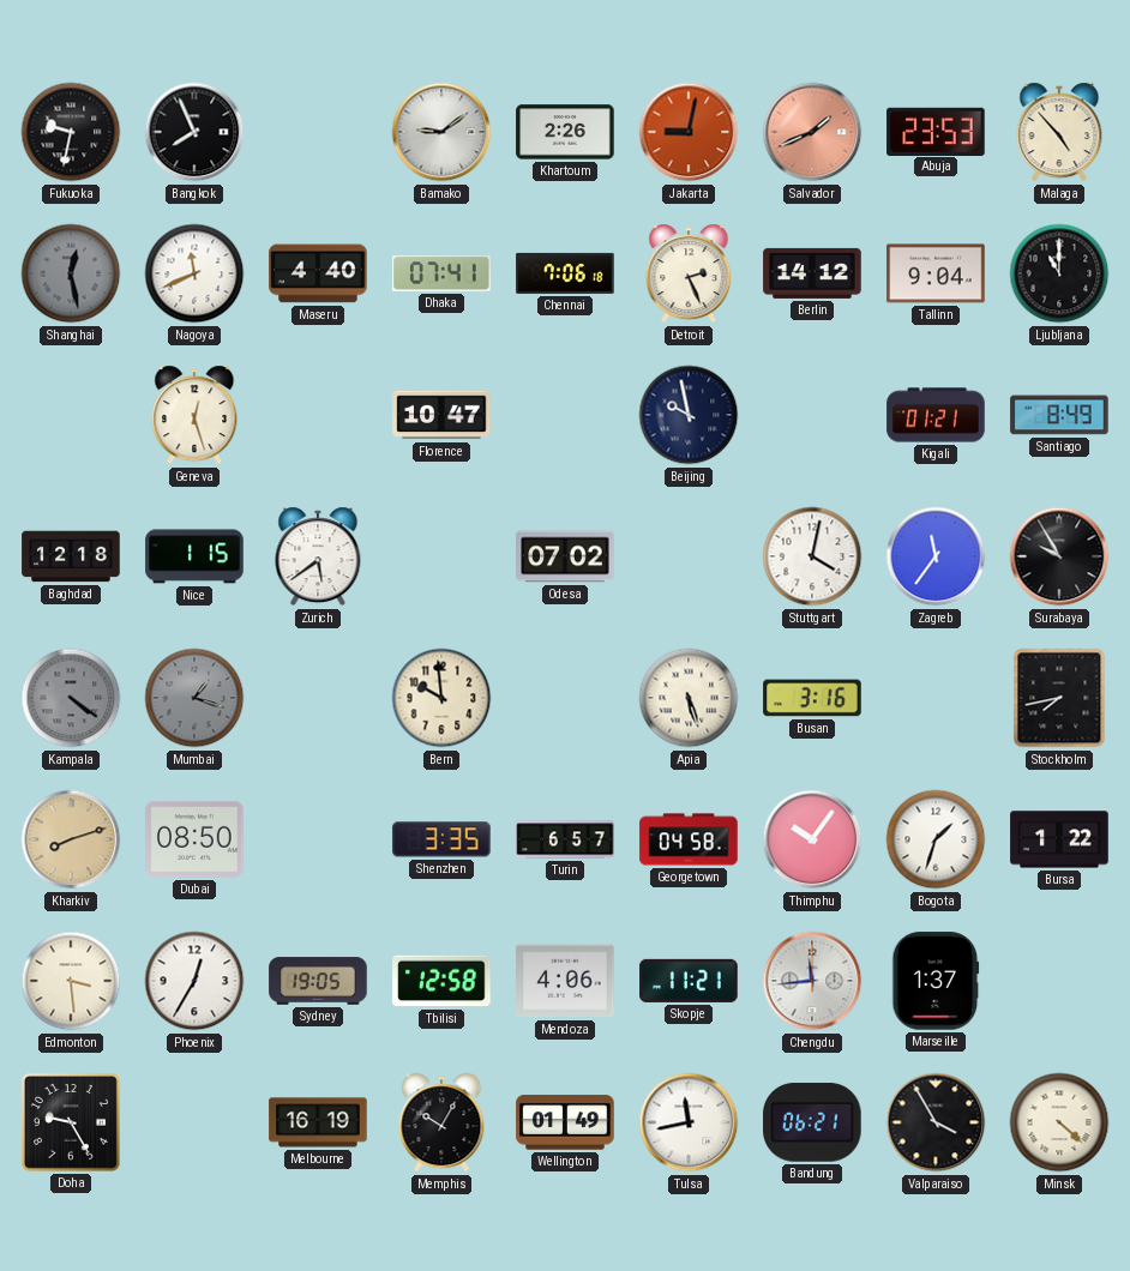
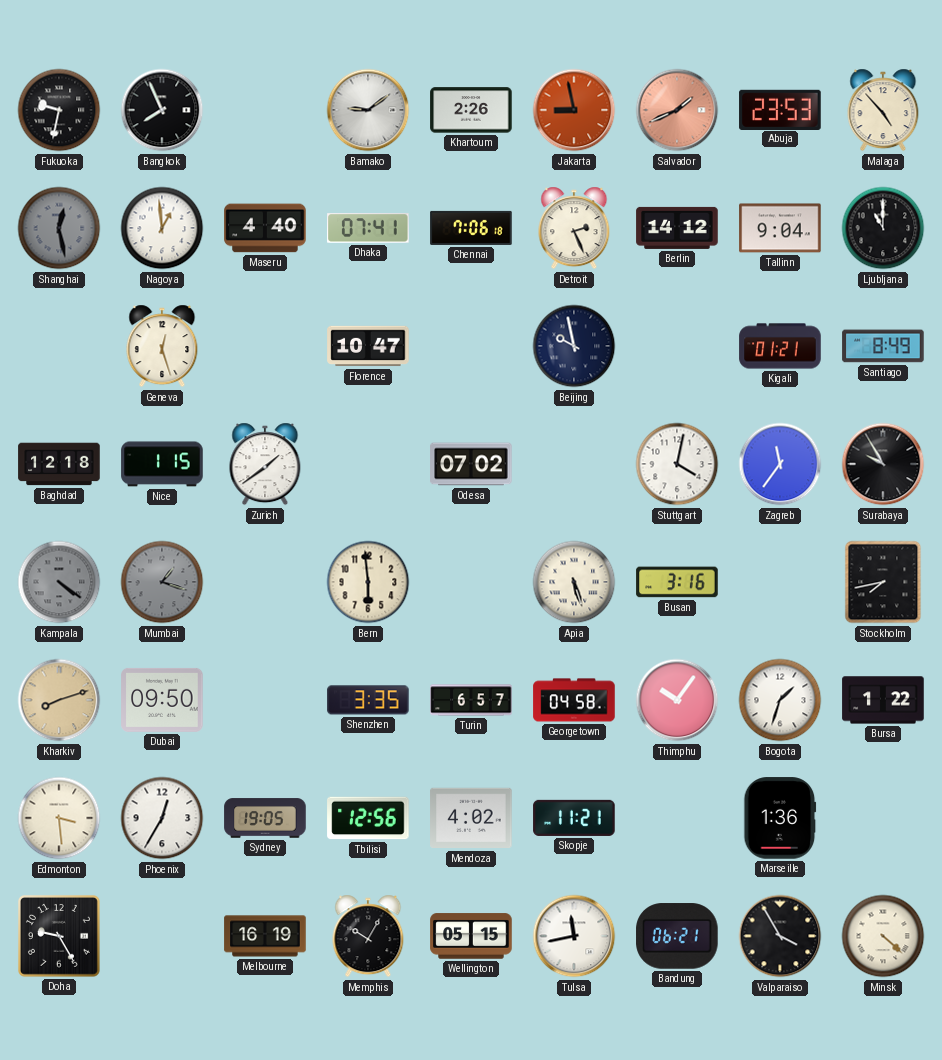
Jakarta: 9:02 -> 8:58
Nagoya: 11:41 -> 12:59
Zurich: 5:39 -> 1:39
Bern: 9:59 -> 5:59
Dubai: 08:50 -> 09:50
Tbilisi: 12:58 -> 12:56
Mendoza: 4:06 -> 4:02
Chengdu: 11:44 -> none
Marseille: 1:37 -> 1:36
Wellington: 01:49 -> 05:15
